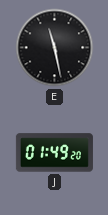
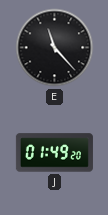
E: 11:28 -> 11:23
